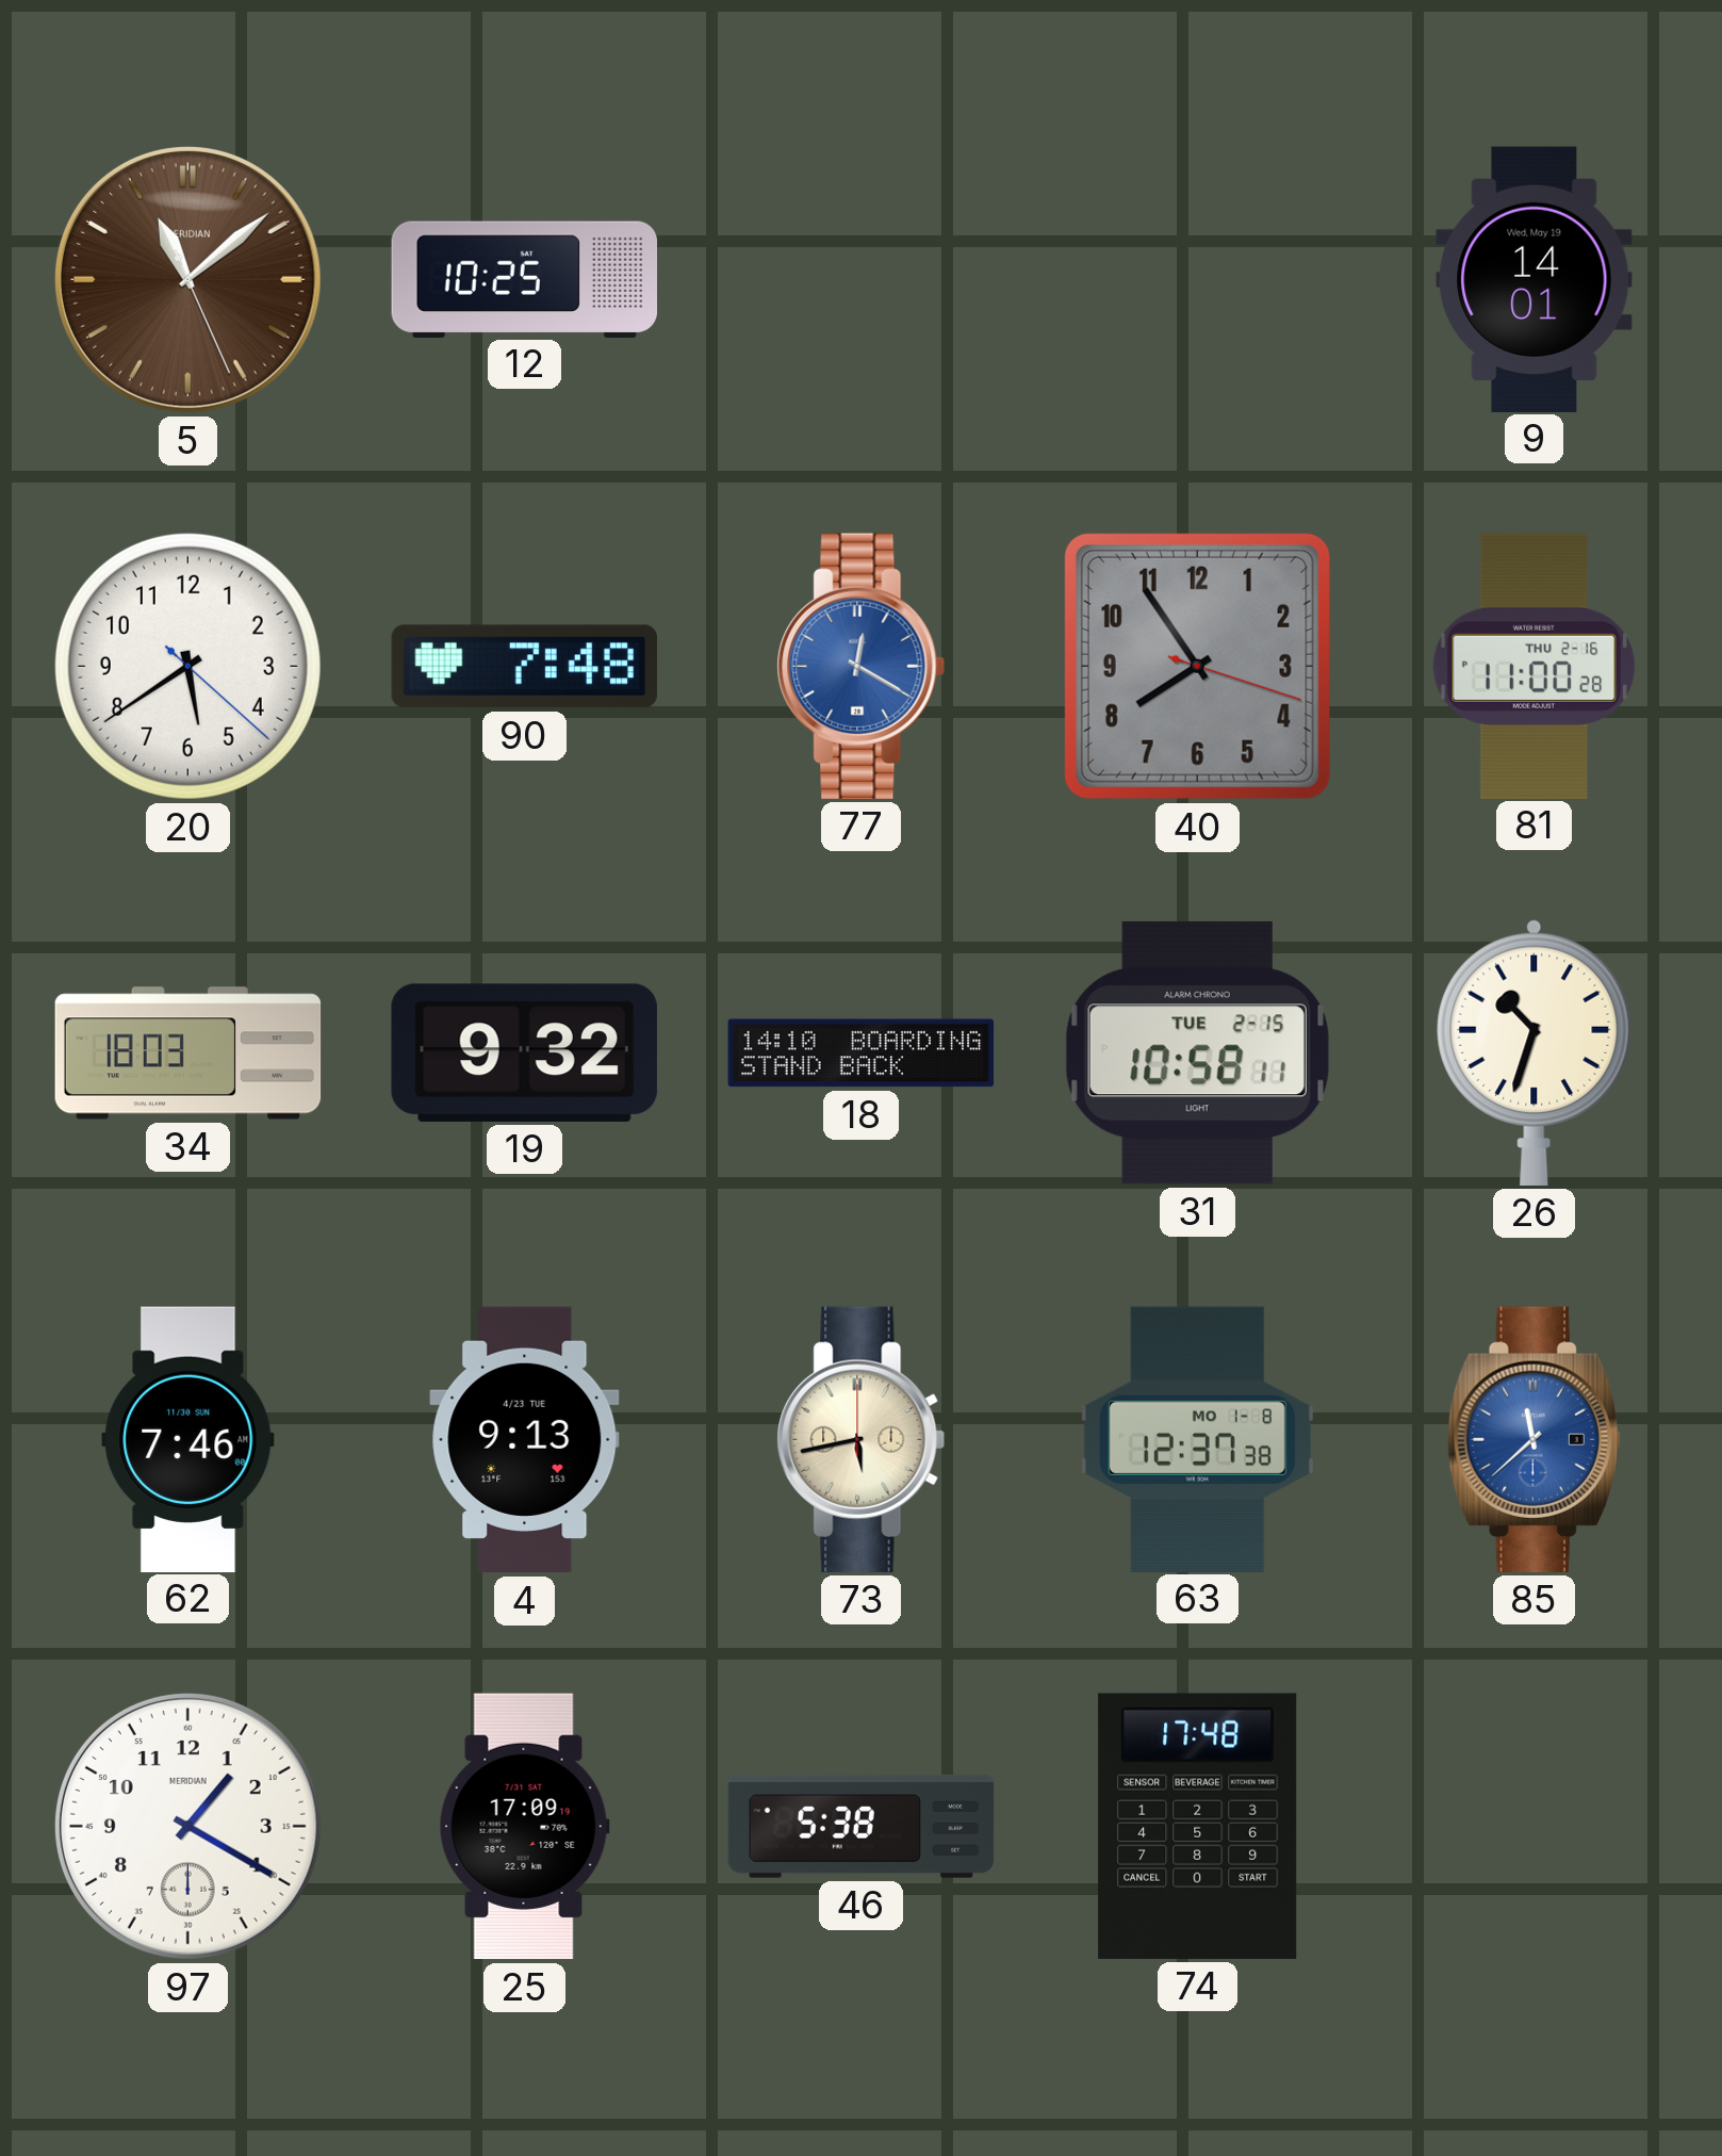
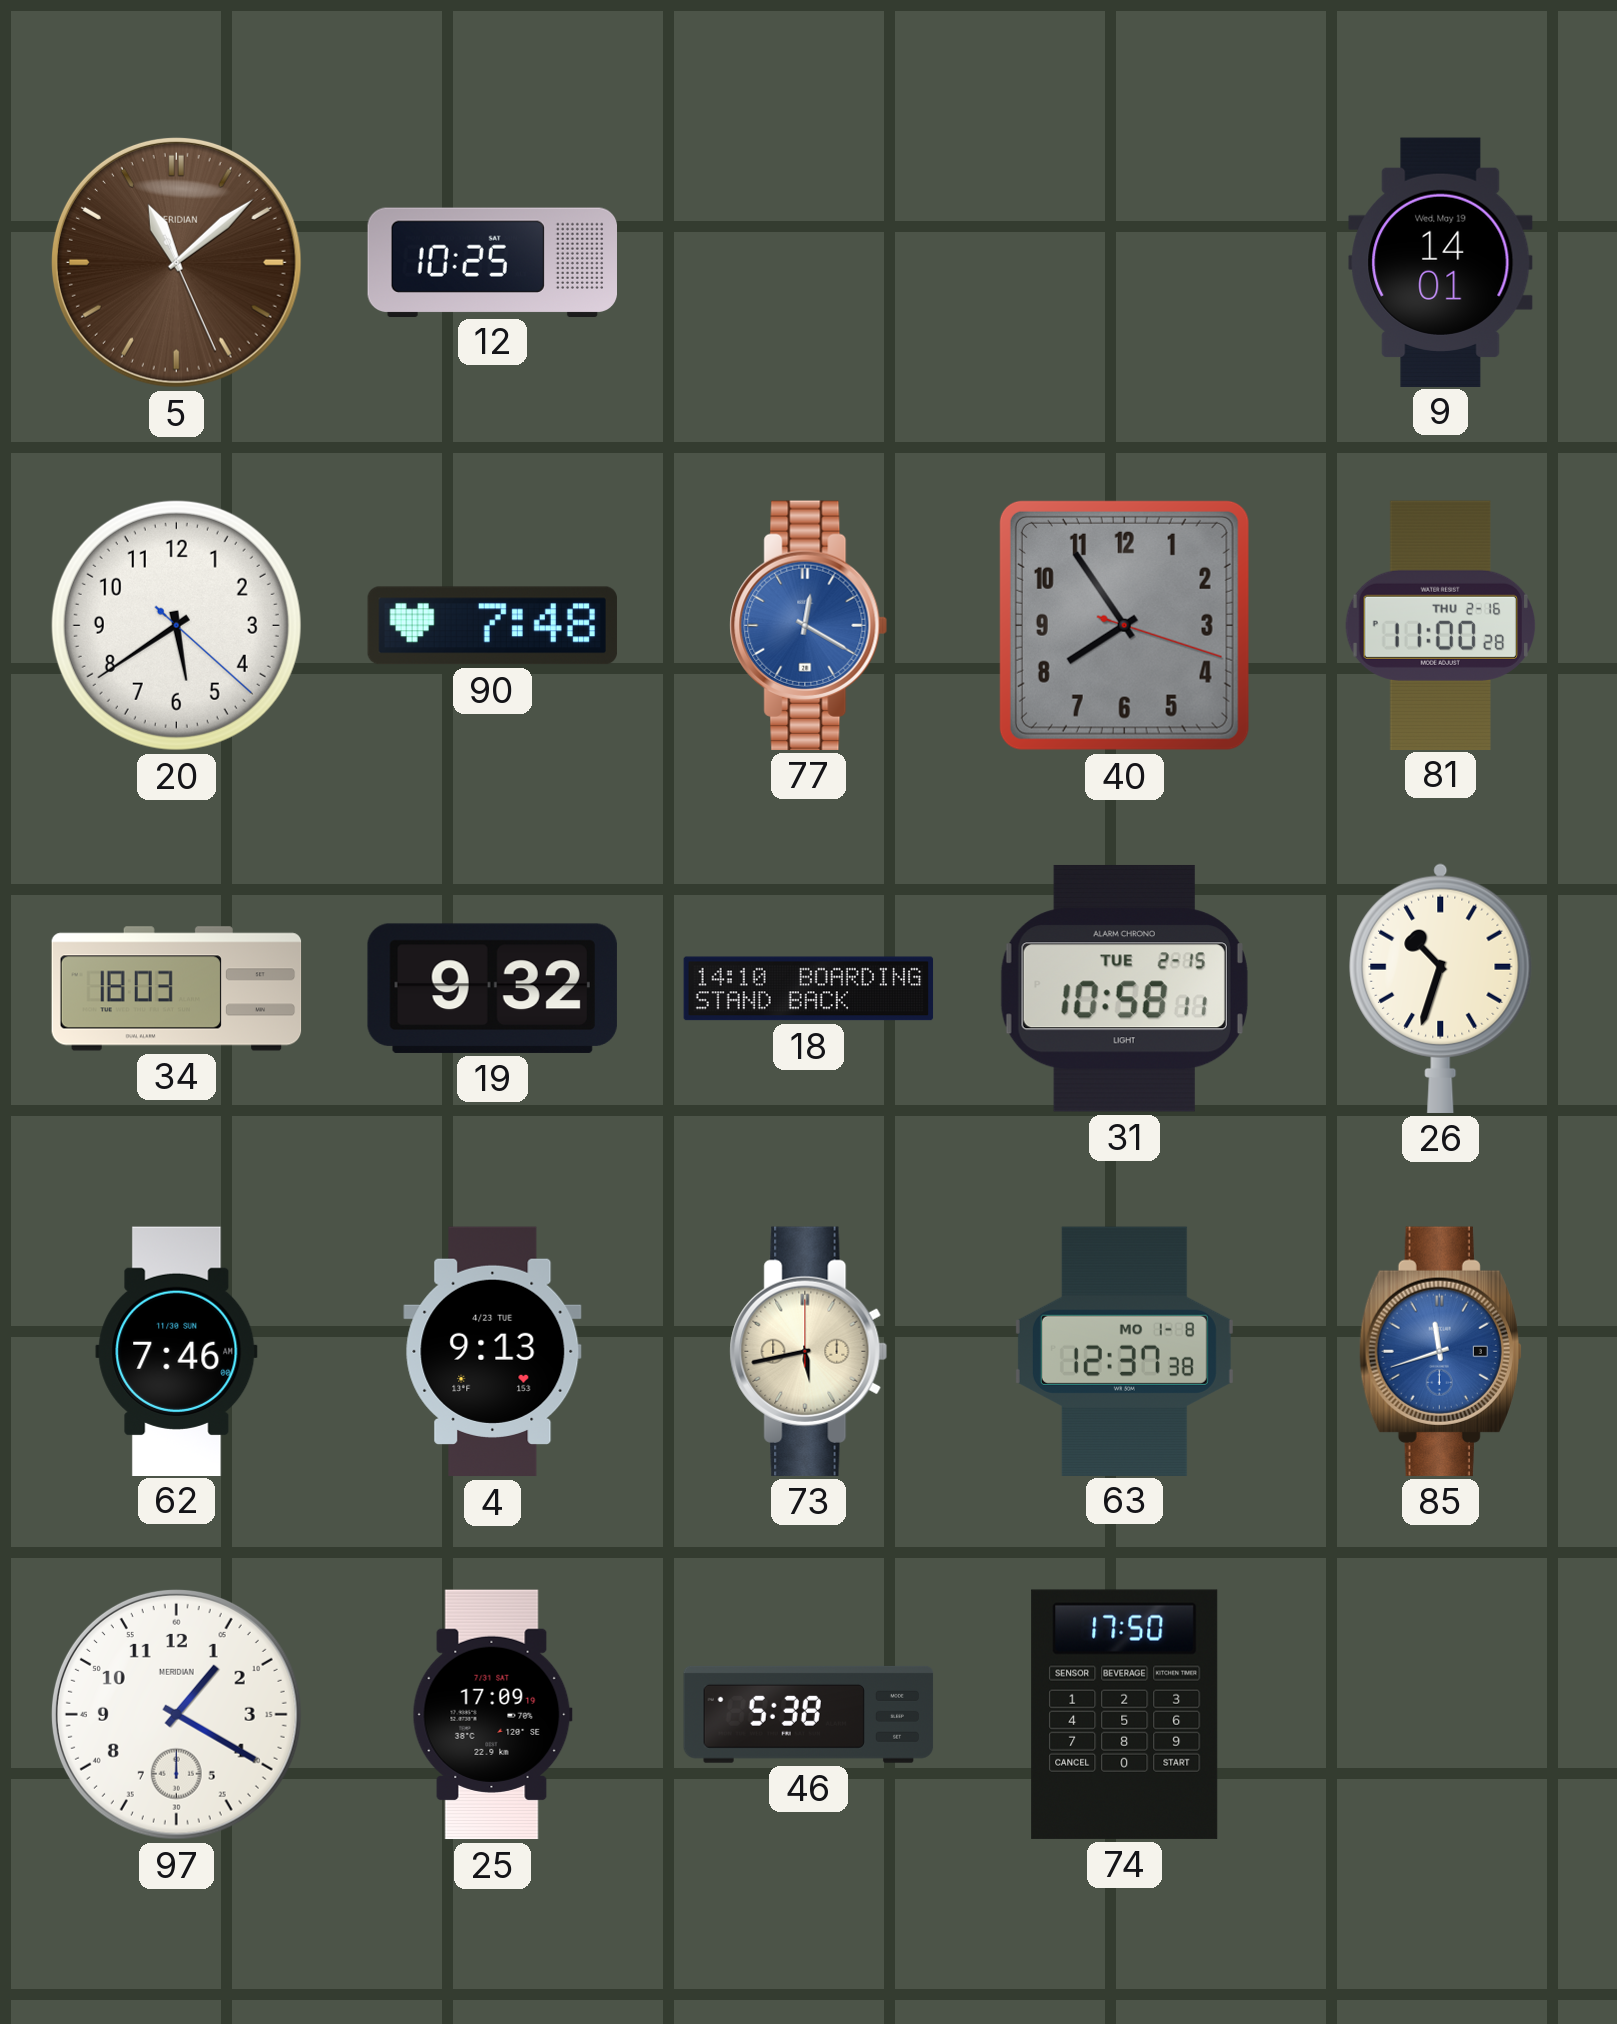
85: 11:38 -> 11:42
74: 17:48 -> 17:50
